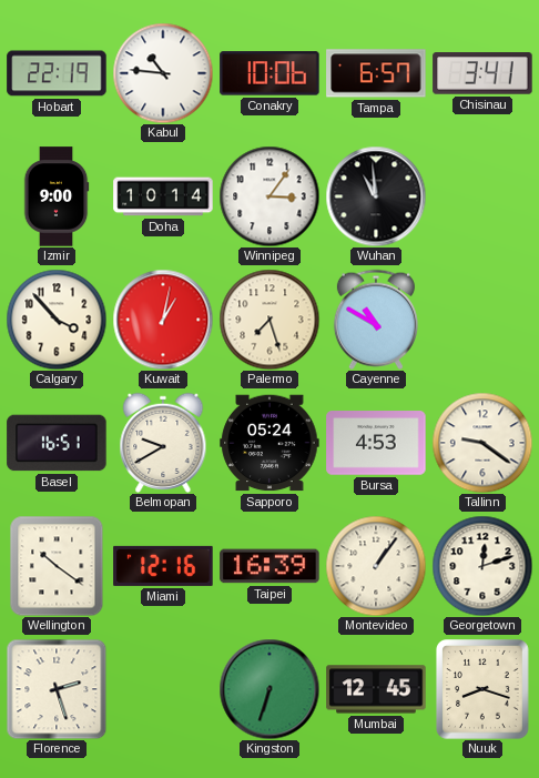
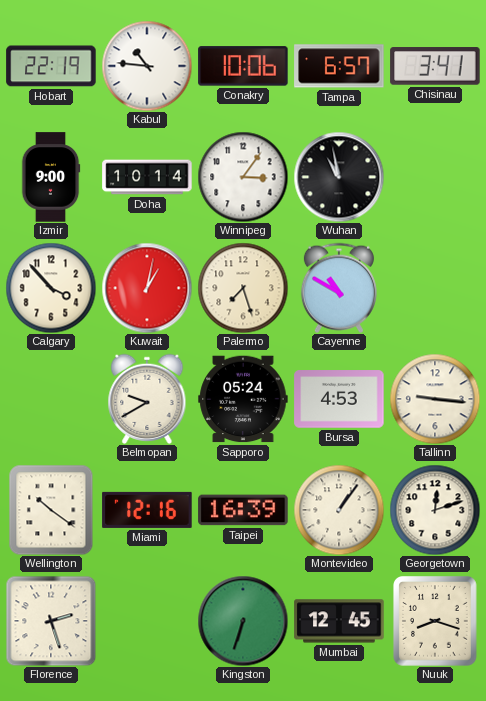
Wuhan: 10:59 -> 10:58
Basel: 16:51 -> none
Tallinn: 9:21 -> 9:16
